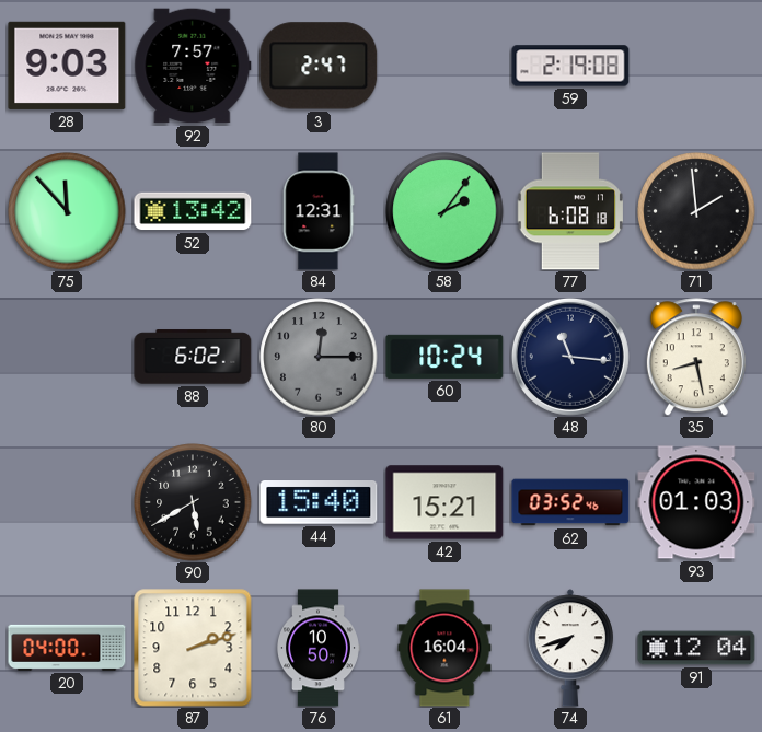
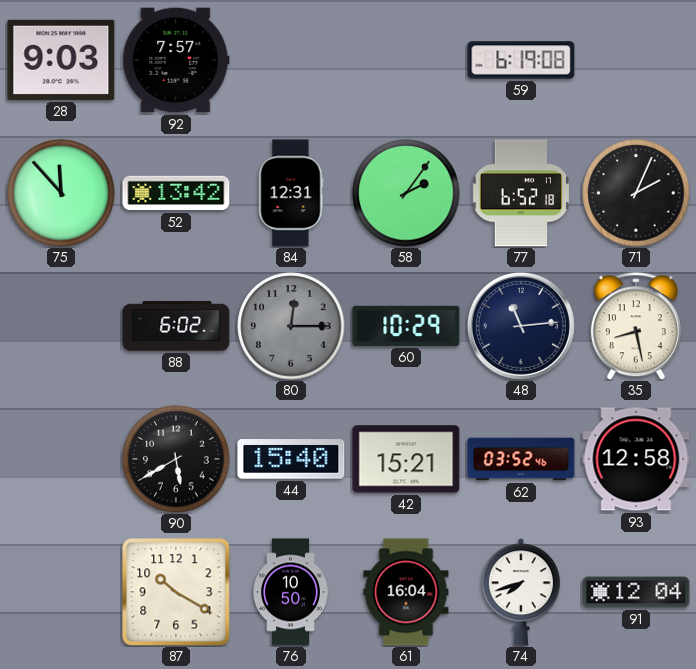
3: 2:47 -> none
59: 2:19 -> 6:19
77: 6:08 -> 6:52
71: 1:59 -> 2:04
60: 10:24 -> 10:29
48: 11:16 -> 11:14
93: 01:03 -> 12:58
20: 04:00 -> none
87: 2:12 -> 10:20
